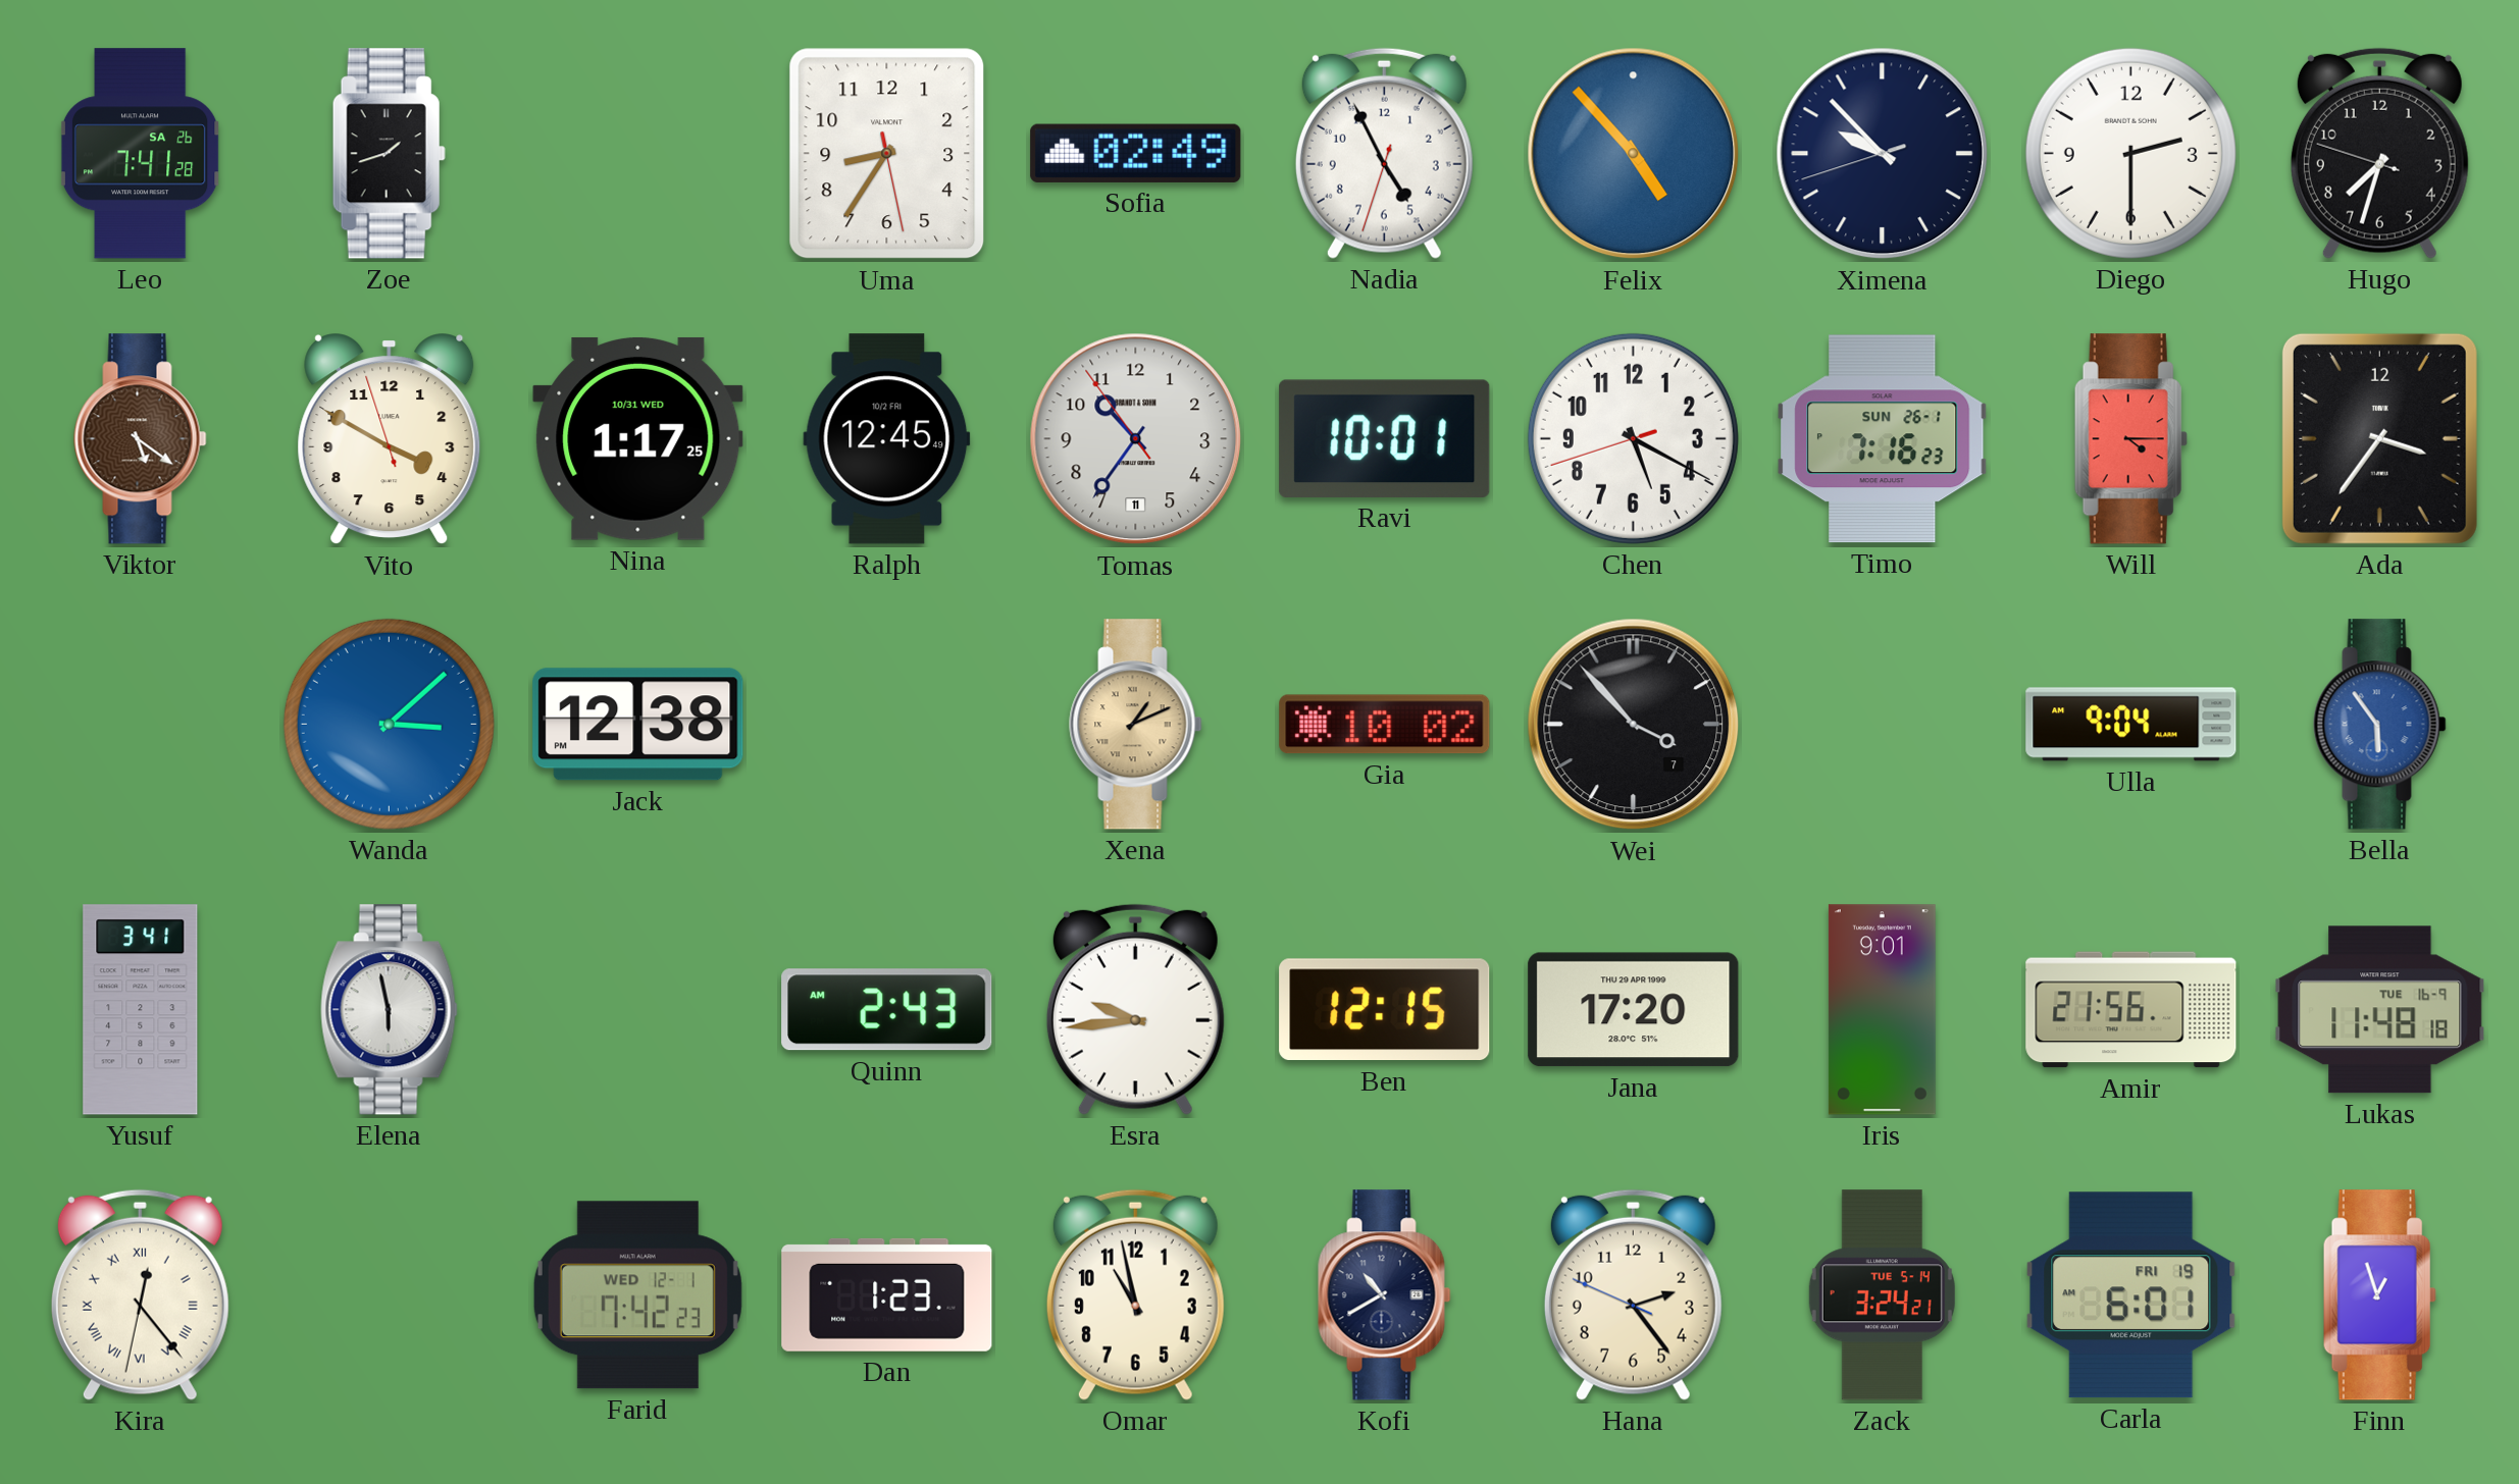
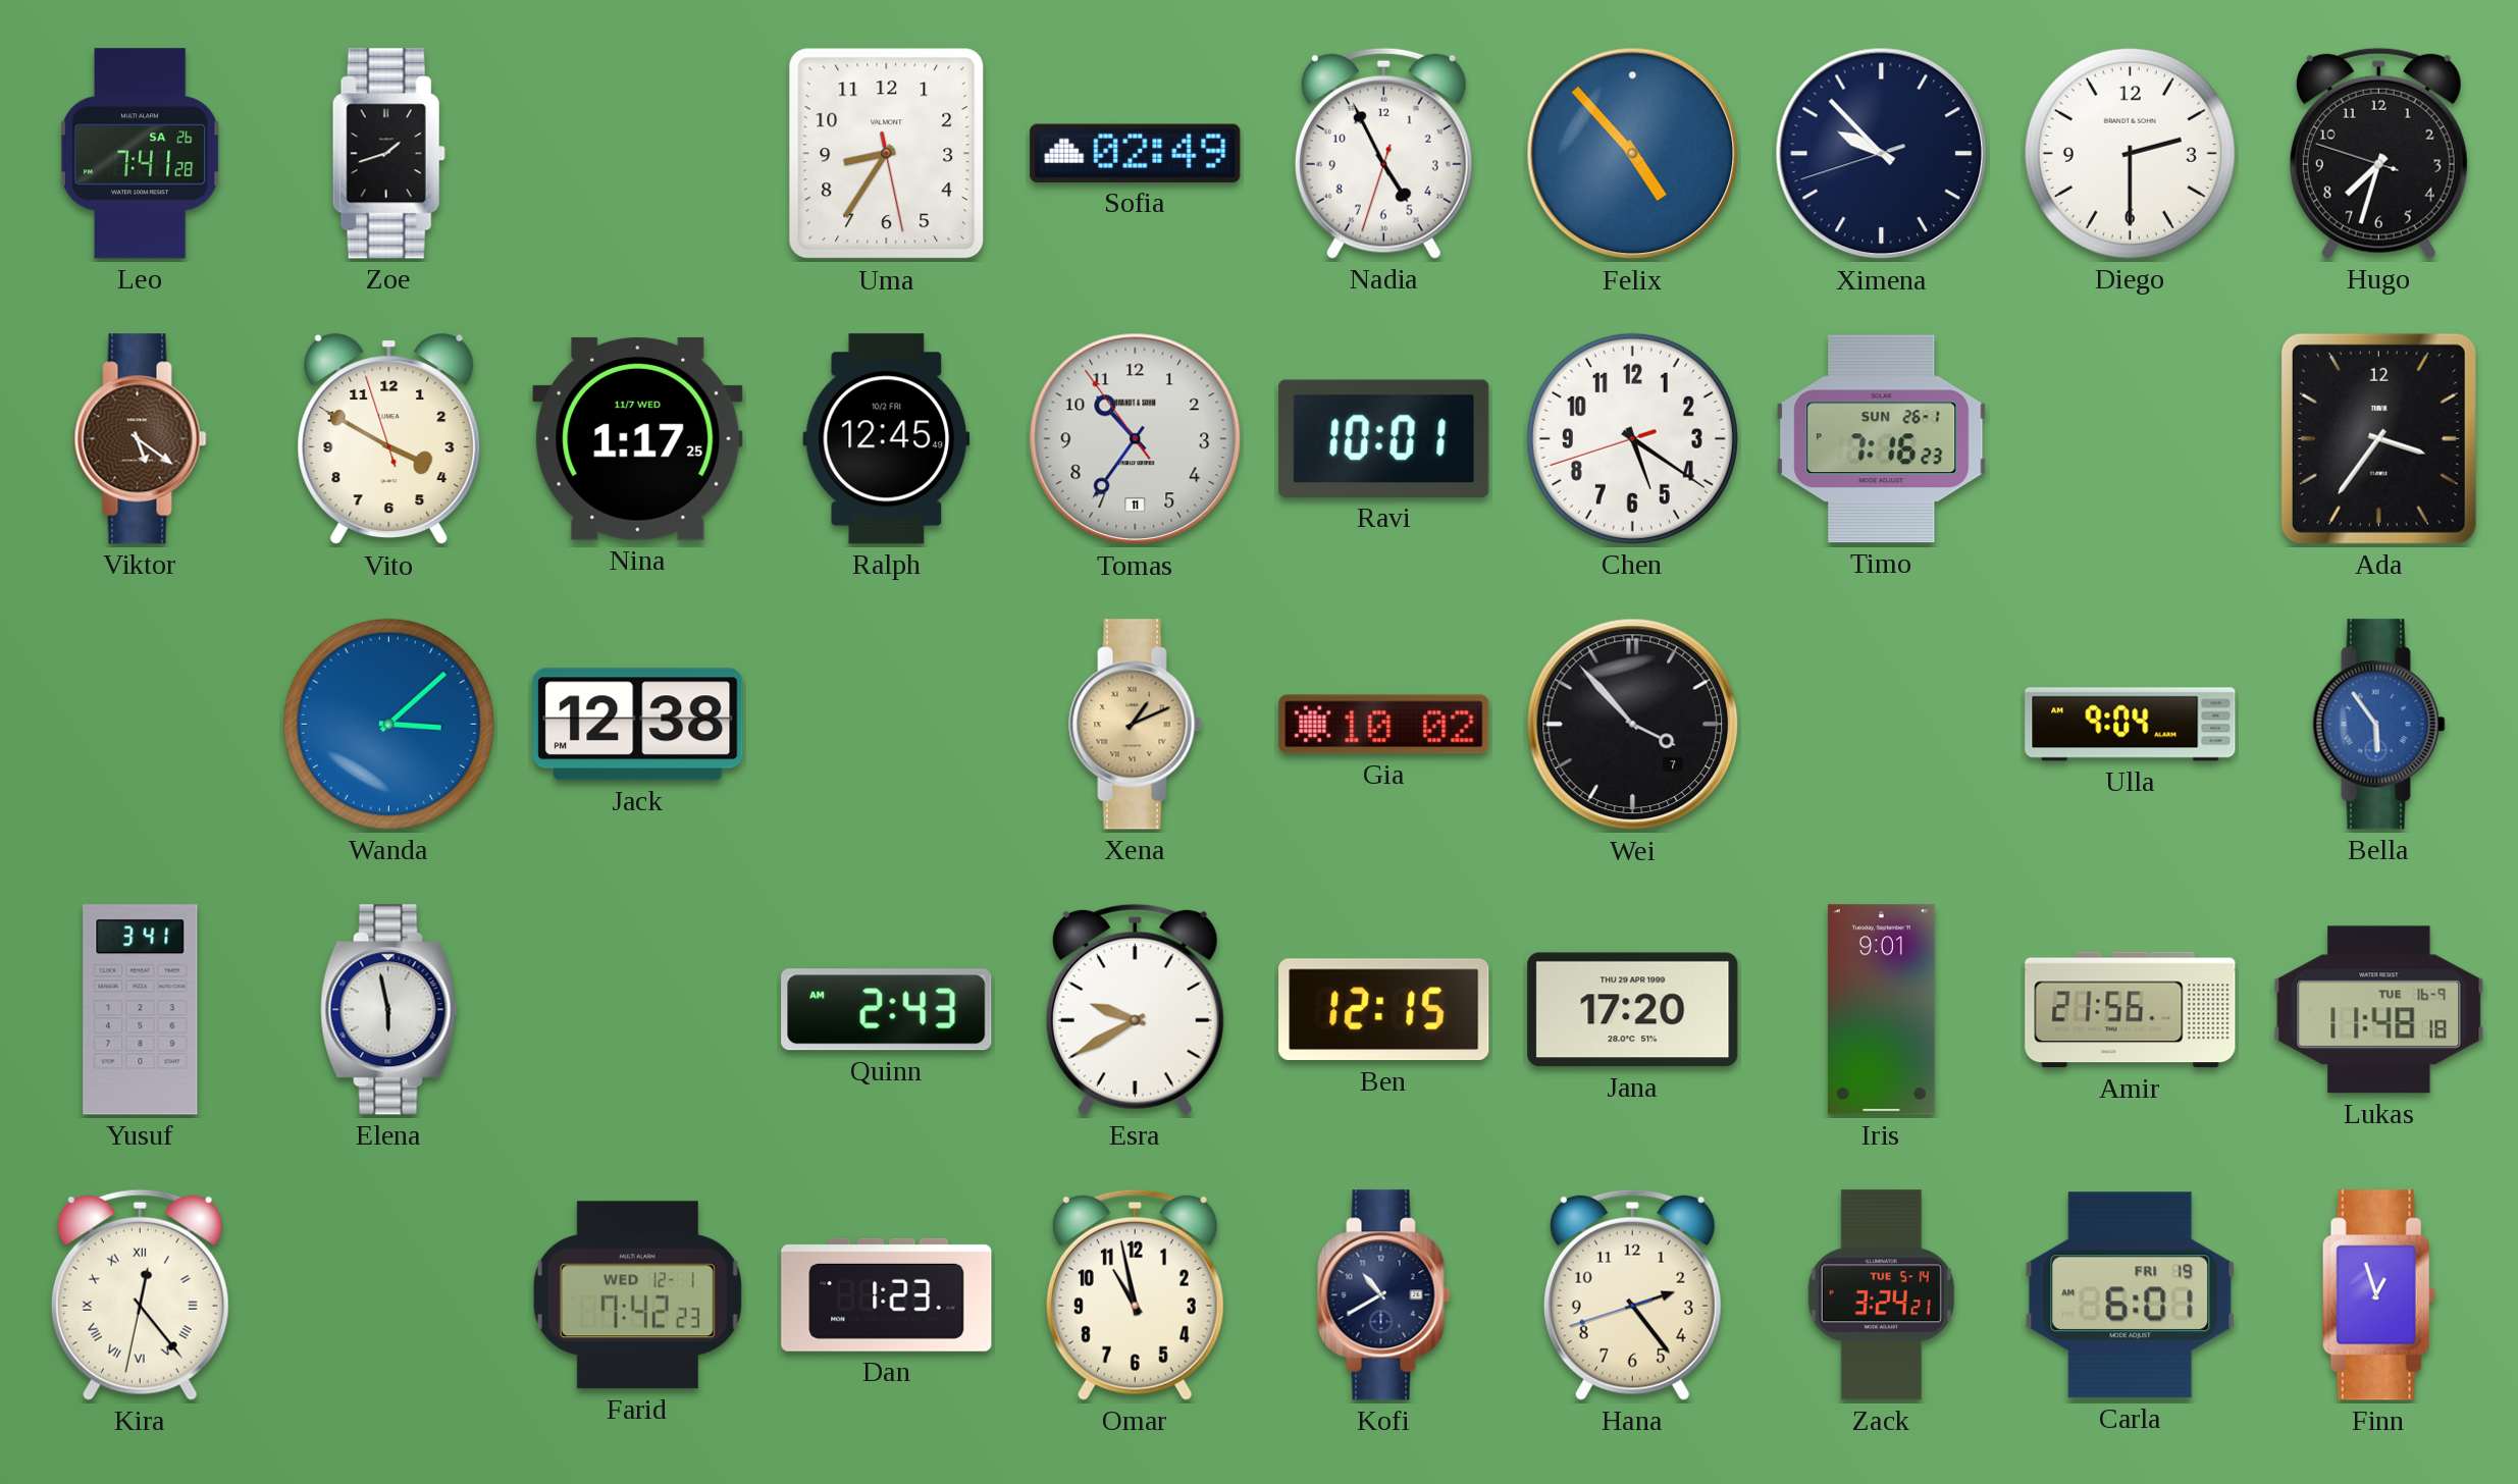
Nina date: 10/31 WED -> 11/7 WED
Chen: 5:19 -> 5:20
Will: 4:15 -> none
Esra: 9:44 -> 9:40
Hana: 2:23:49 -> 2:23:42
